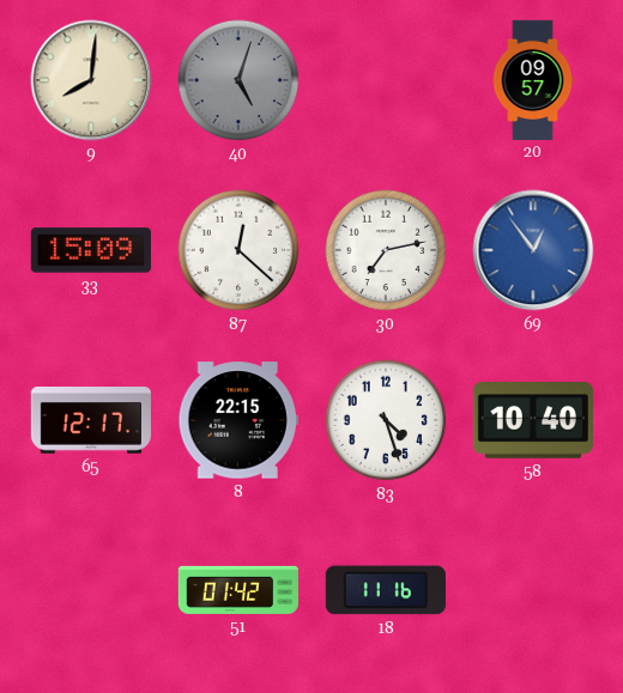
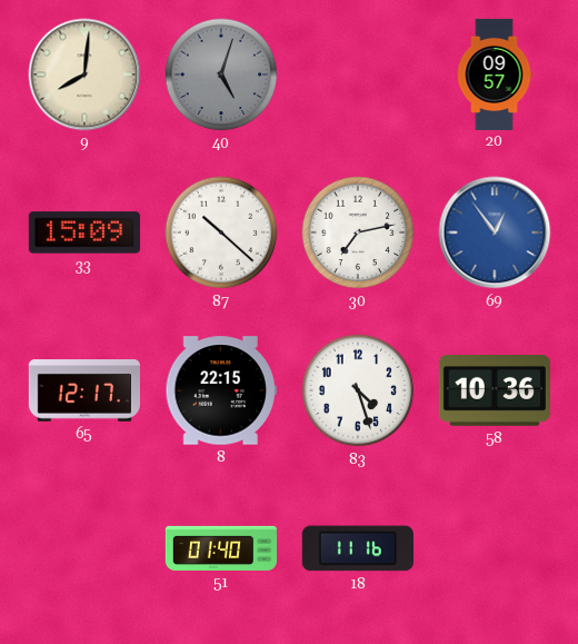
87: 12:22 -> 10:22
58: 10:40 -> 10:36
51: 01:42 -> 01:40
